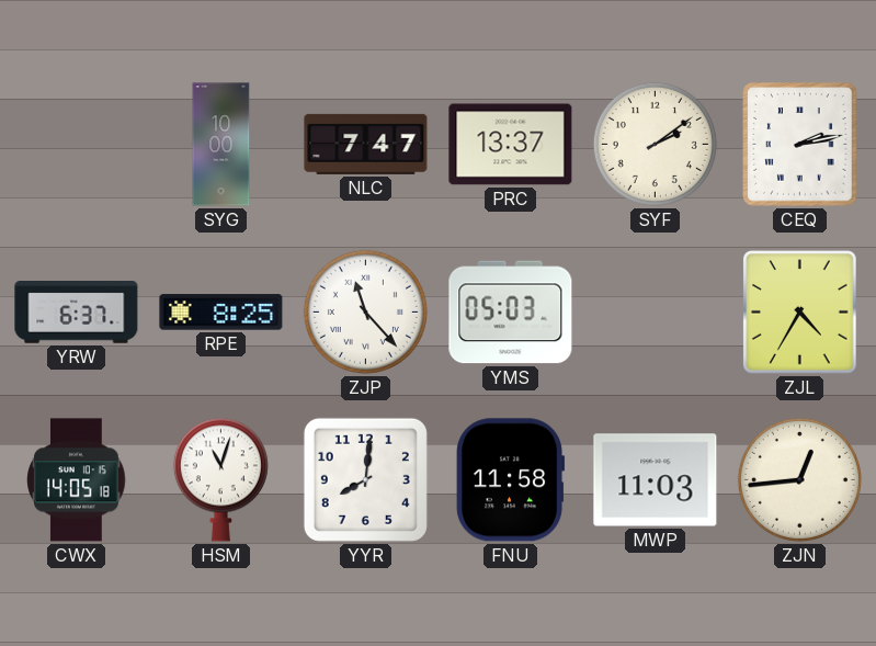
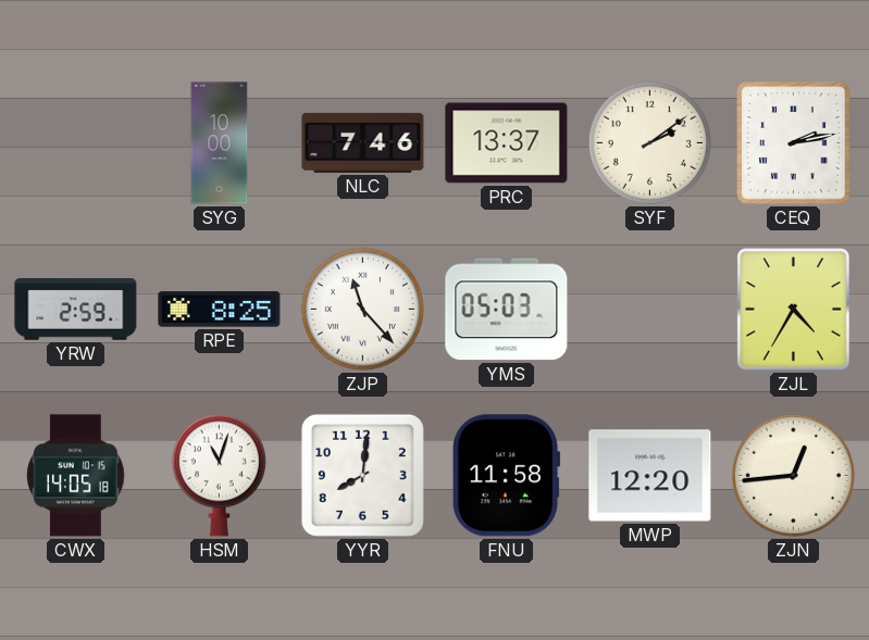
NLC: 7:47 -> 7:46
YRW: 6:37 -> 2:59
MWP: 11:03 -> 12:20
